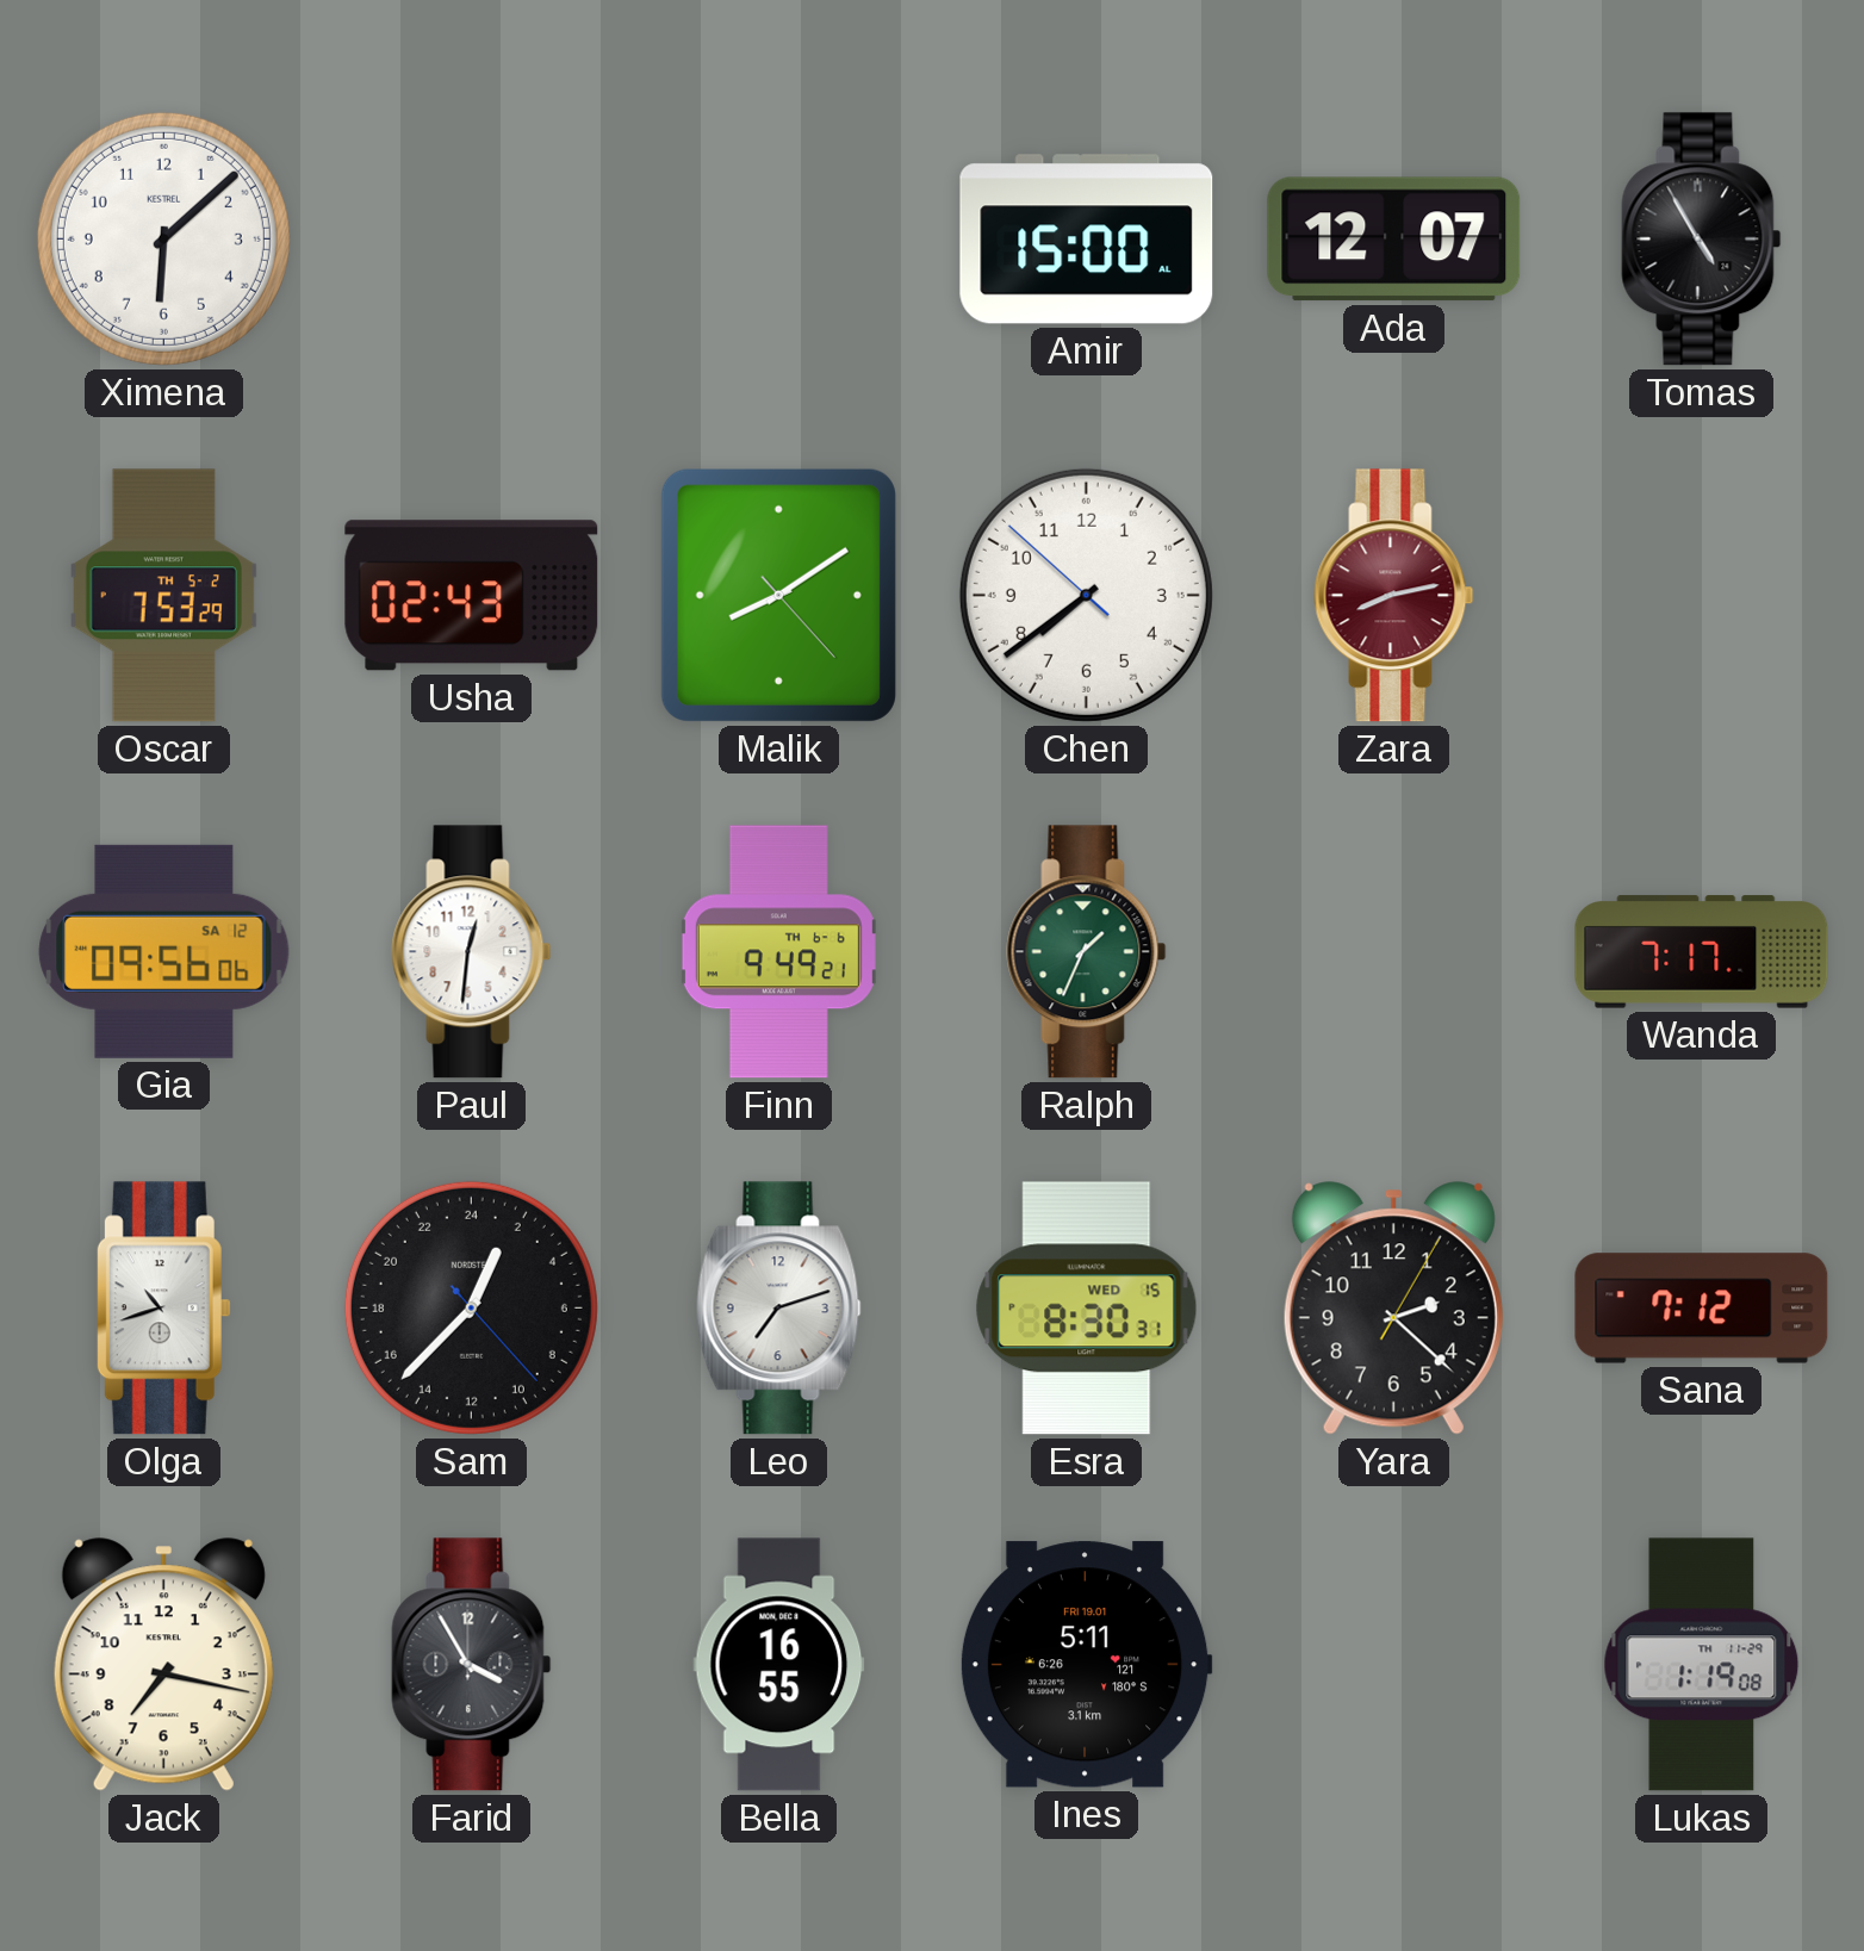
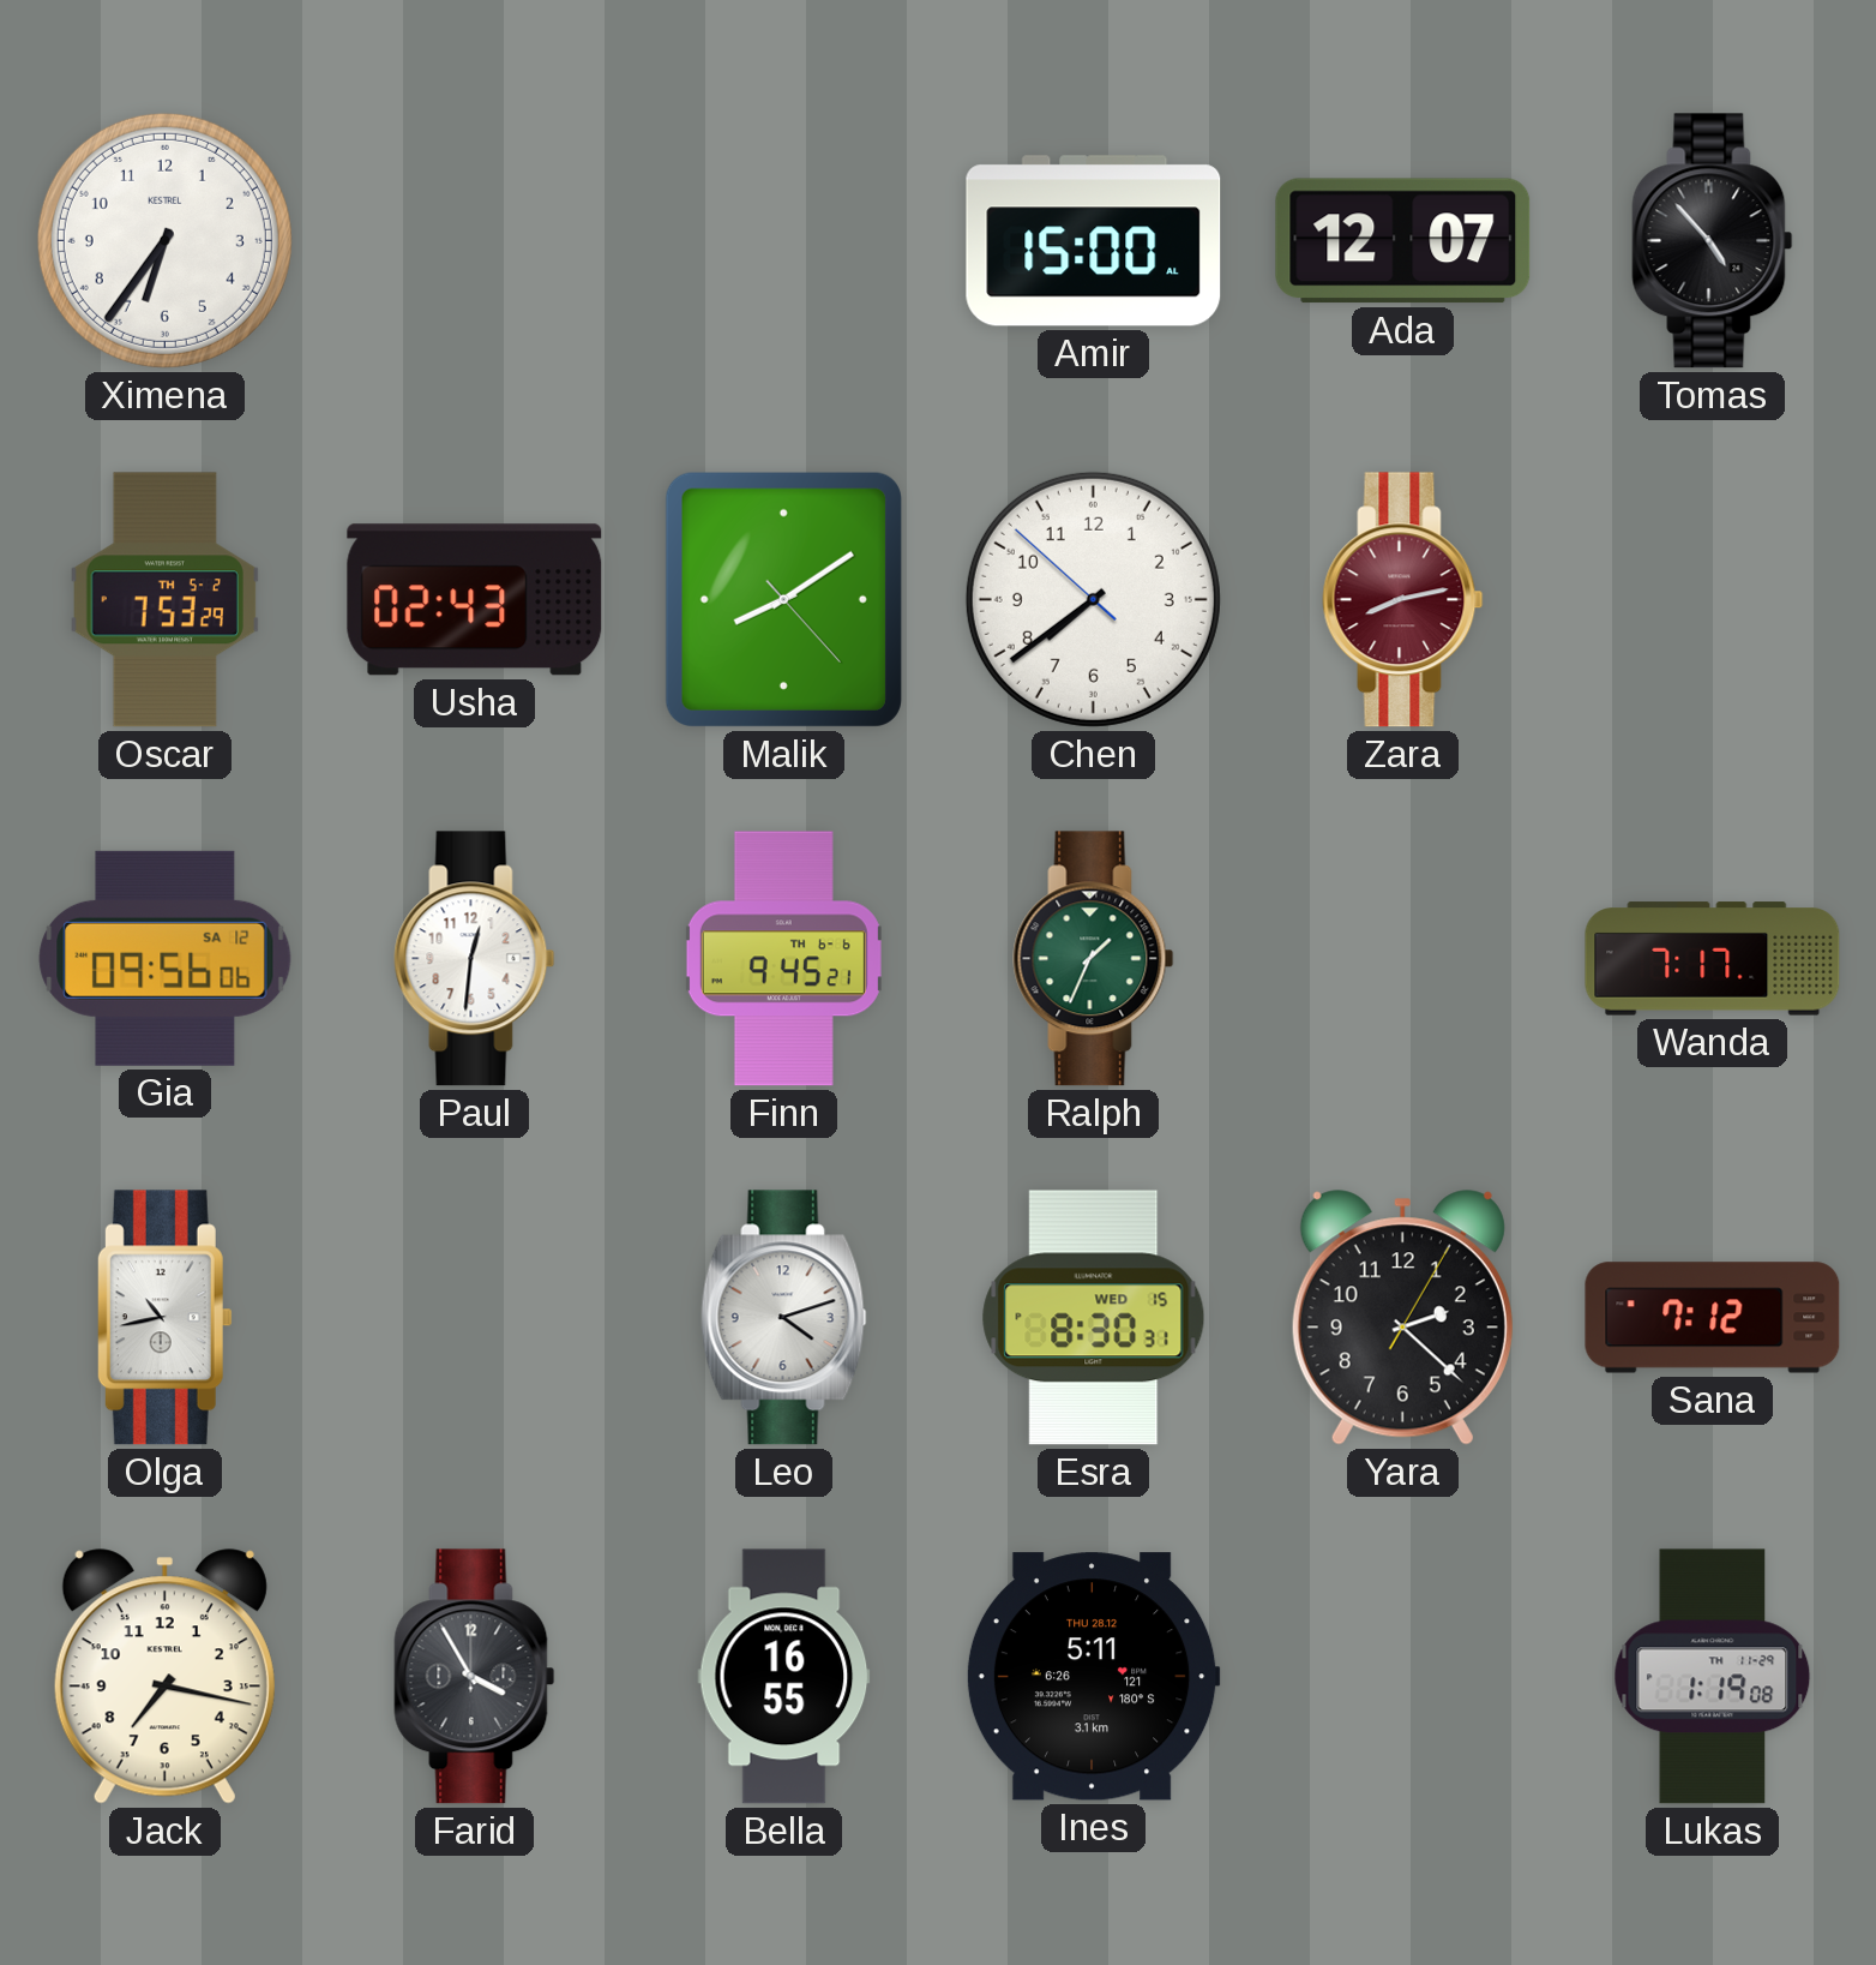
Ximena: 6:08 -> 6:36
Tomas: 4:55 -> 4:53
Finn: 9:49 -> 9:45
Olga: 10:42 -> 10:43
Sam: 1:37 -> none
Leo: 7:12 -> 4:12
Ines date: FRI 19.01 -> THU 28.12
